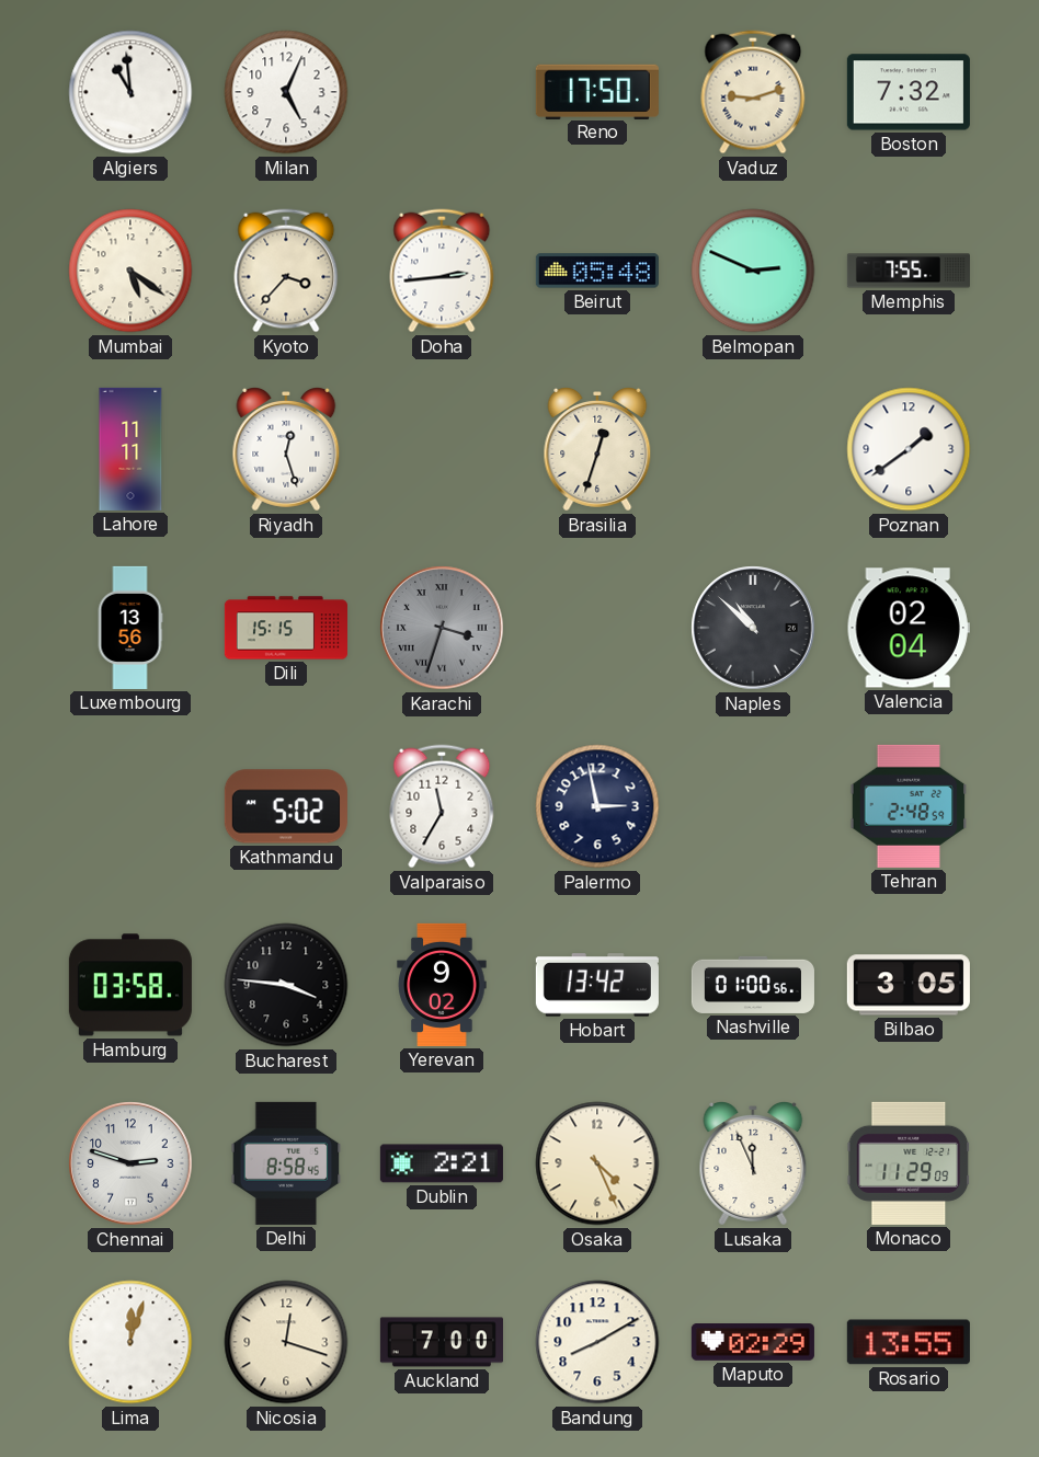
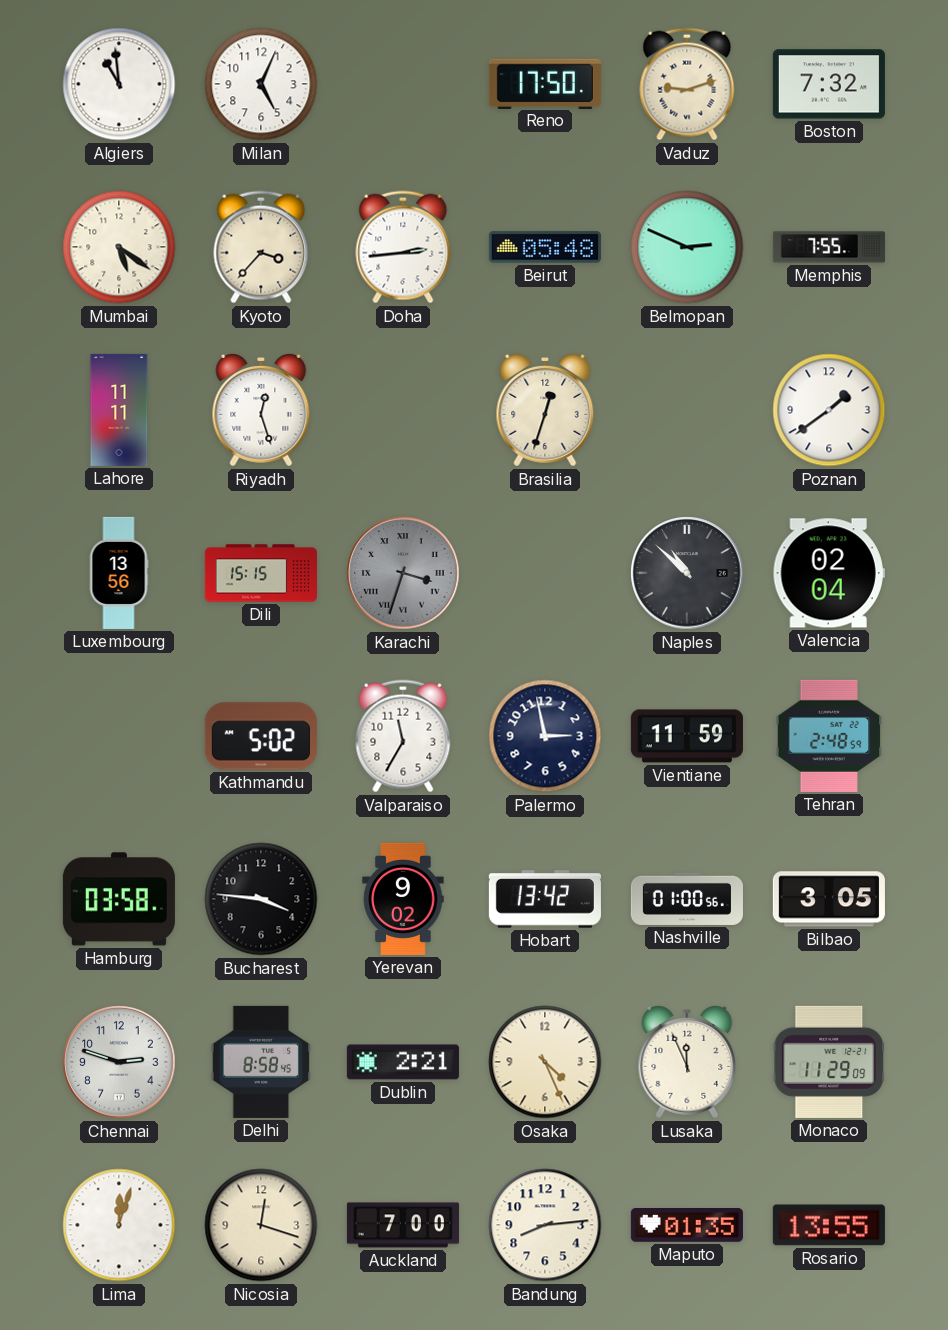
Vientiane: none -> 11:59
Bandung: 8:10 -> 8:14
Maputo: 02:29 -> 01:35
